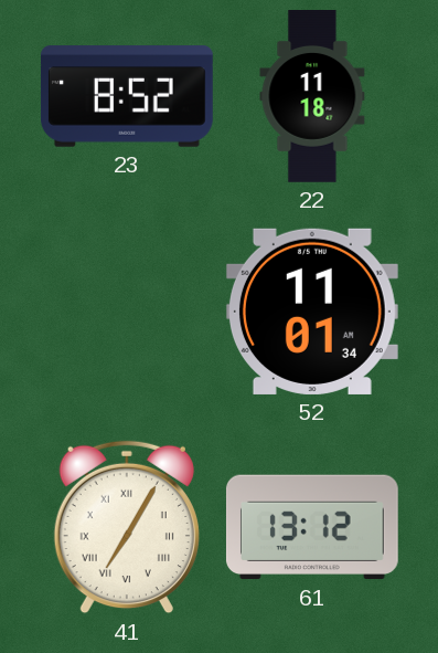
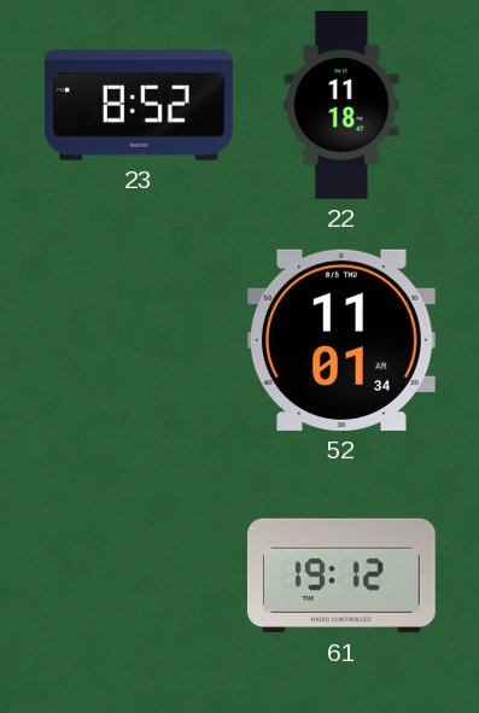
41: 7:05 -> none
61: 13:12 -> 19:12
